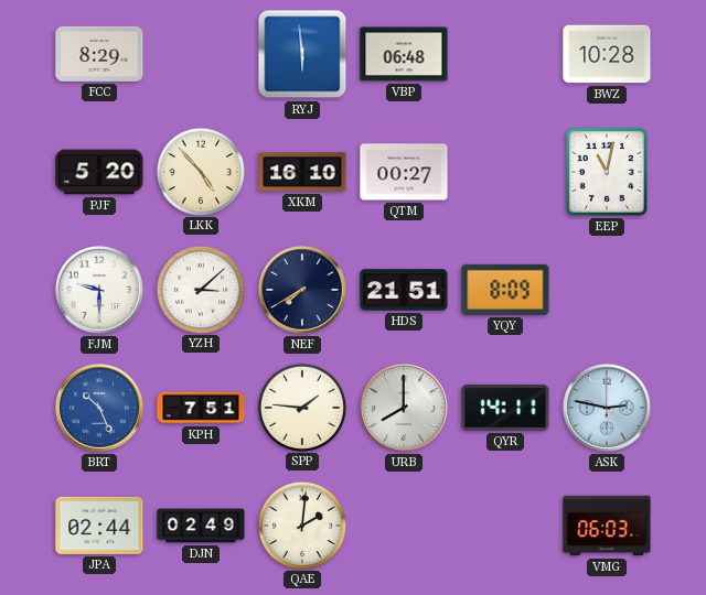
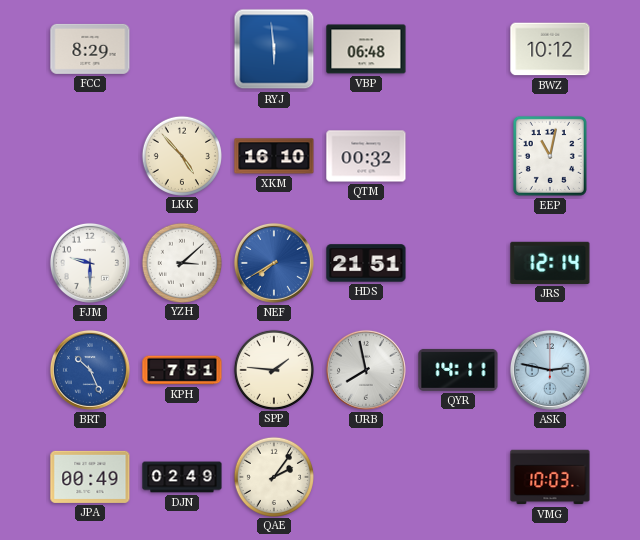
BWZ: 10:28 -> 10:12
PJF: 5:20 -> none
QTM: 00:27 -> 00:32
NEF dial: navy -> blue
YQY: 8:09 -> none
JRS: none -> 12:14
URB: 8:00 -> 7:58
JPA: 02:44 -> 00:49
QAE: 2:01 -> 2:06
VMG: 06:03 -> 10:03
